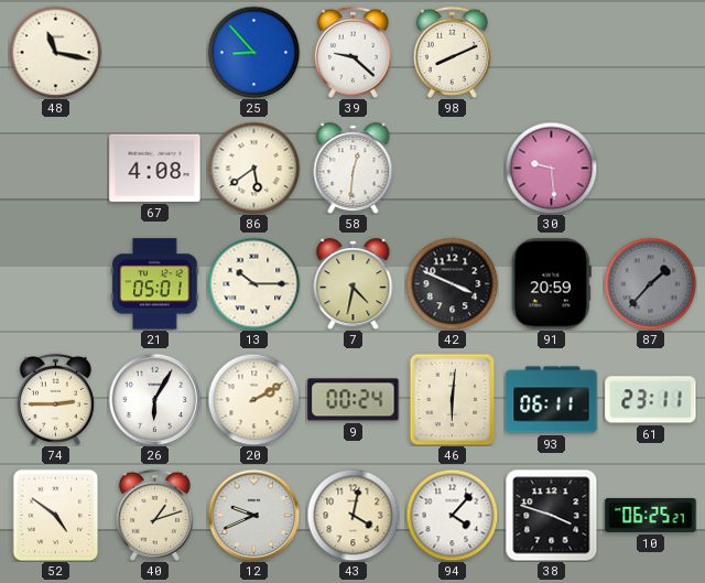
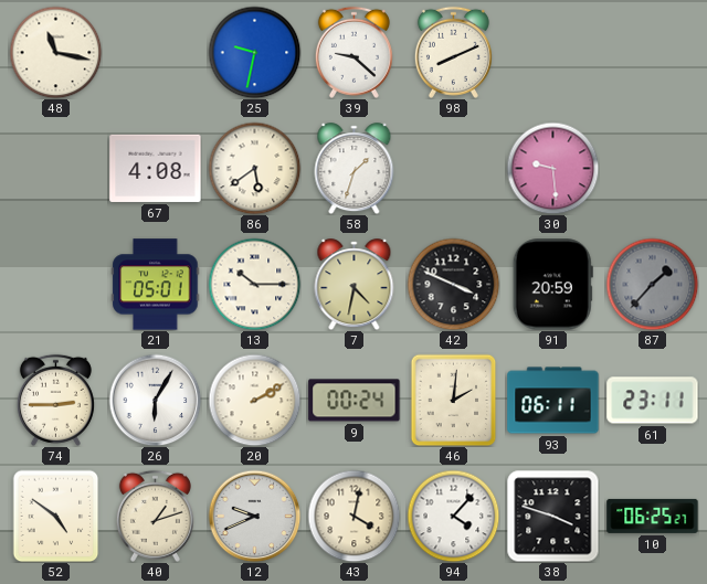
25: 8:53 -> 9:32
58: 12:31 -> 1:33
46: 6:01 -> 2:01
